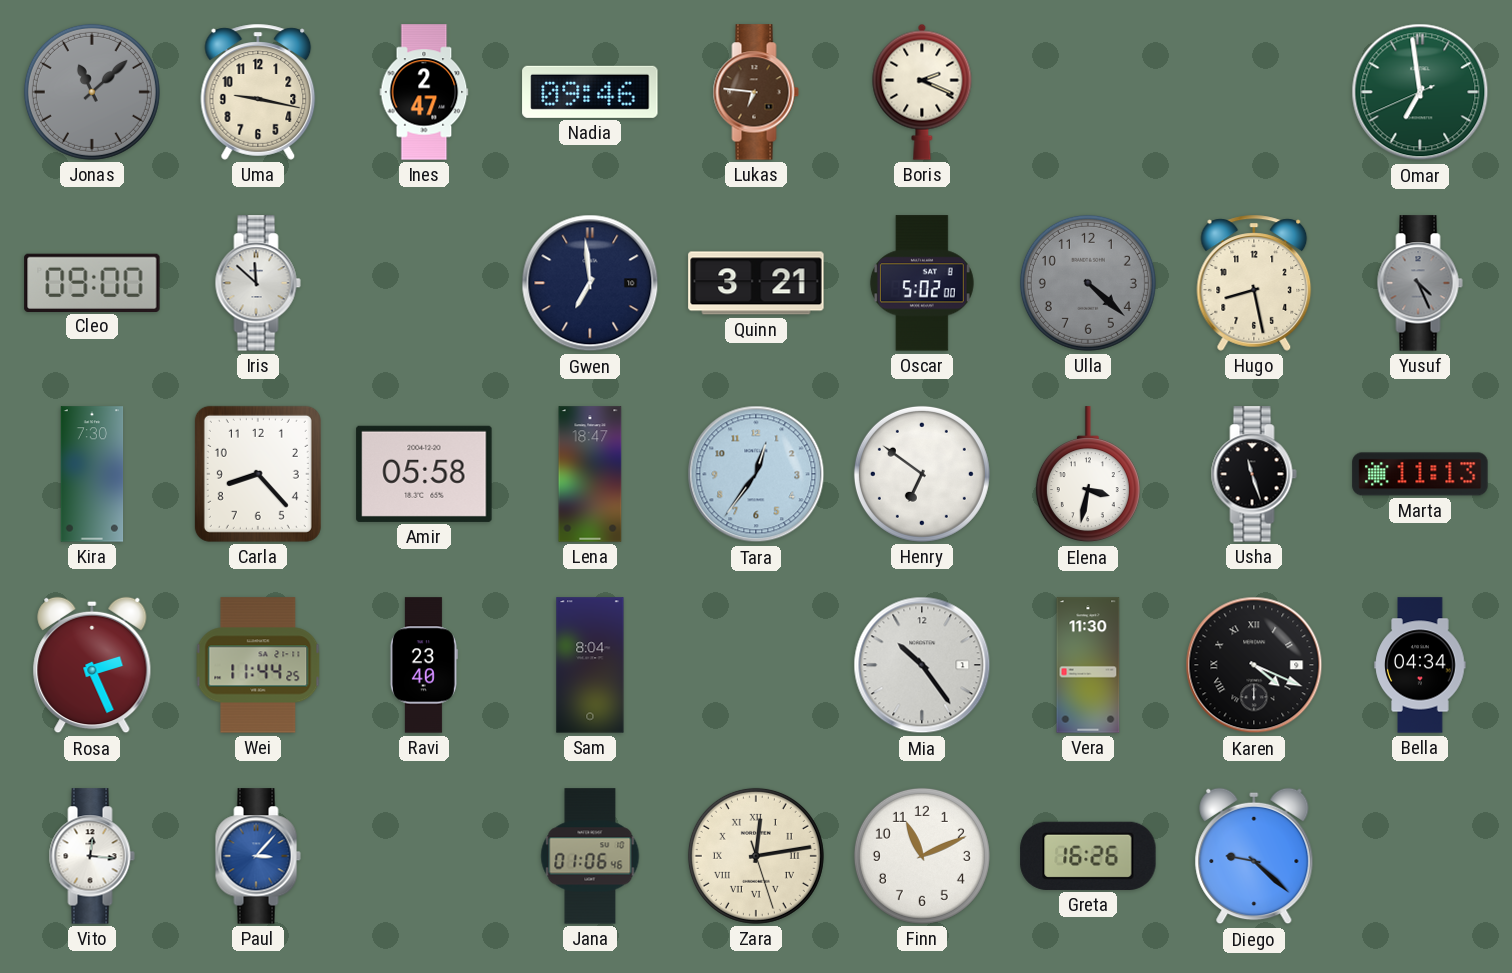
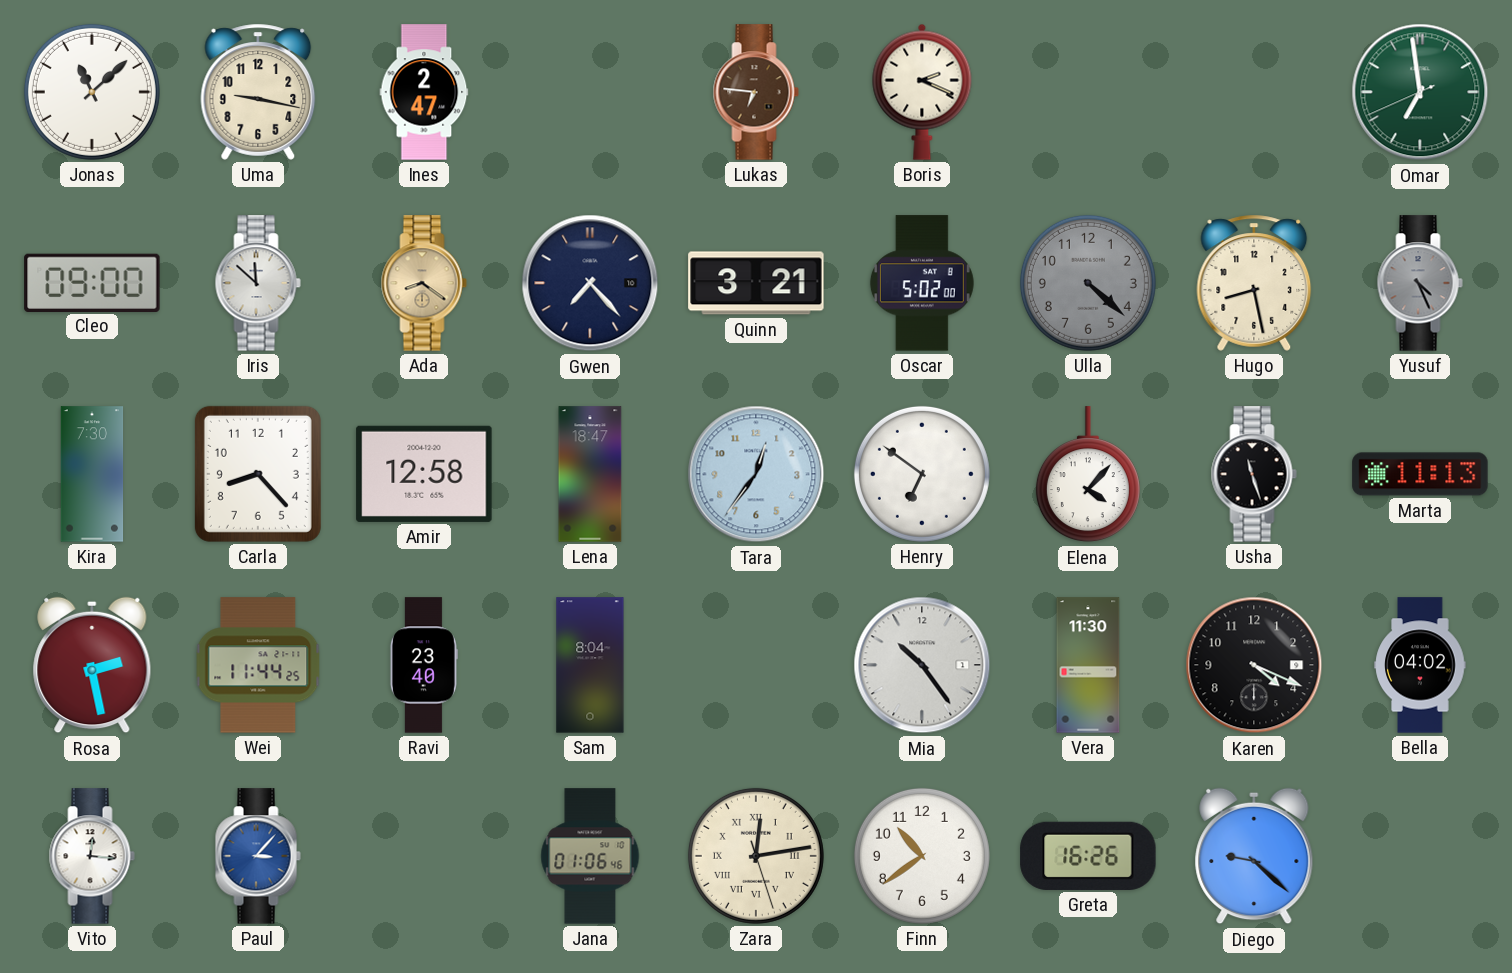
Jonas dial: grey -> white
Nadia: 09:46 -> none
Ada: none -> 8:21
Gwen: 6:59 -> 7:23
Amir: 05:58 -> 12:58
Elena: 3:32 -> 4:07
Rosa: 2:26 -> 2:28
Karen numerals: Roman -> Arabic
Bella: 04:34 -> 04:02
Finn: 11:11 -> 10:39
